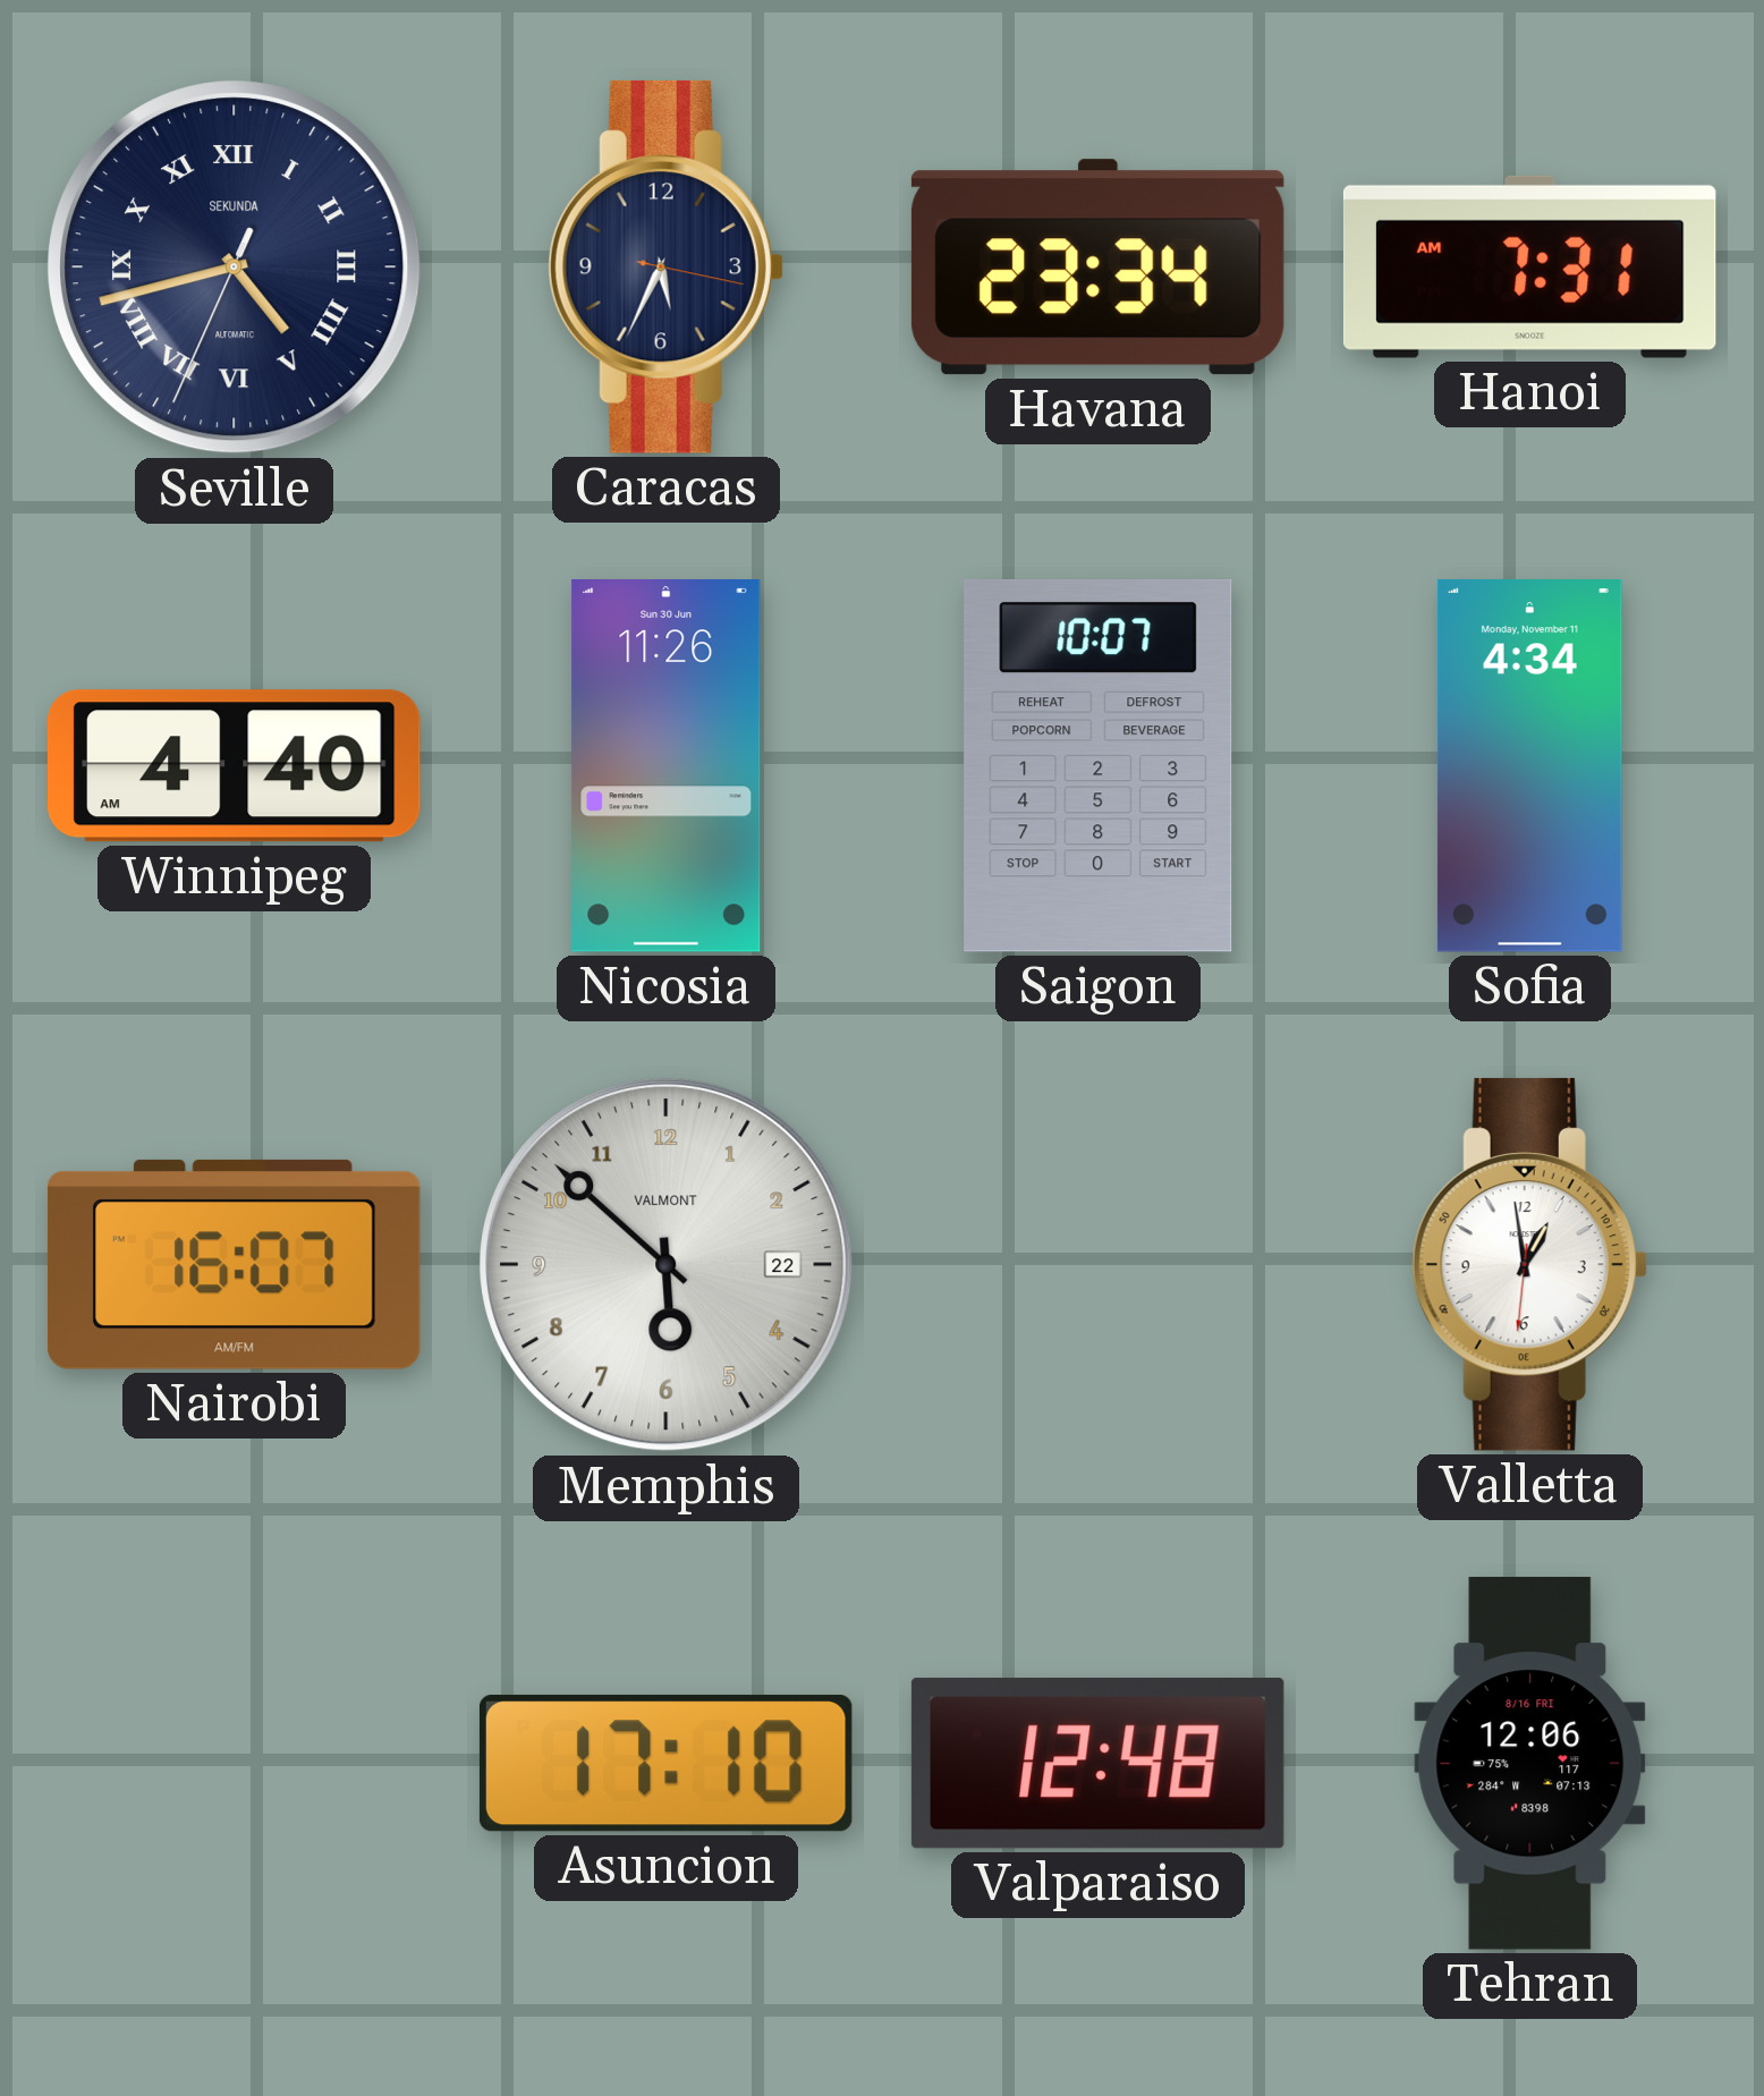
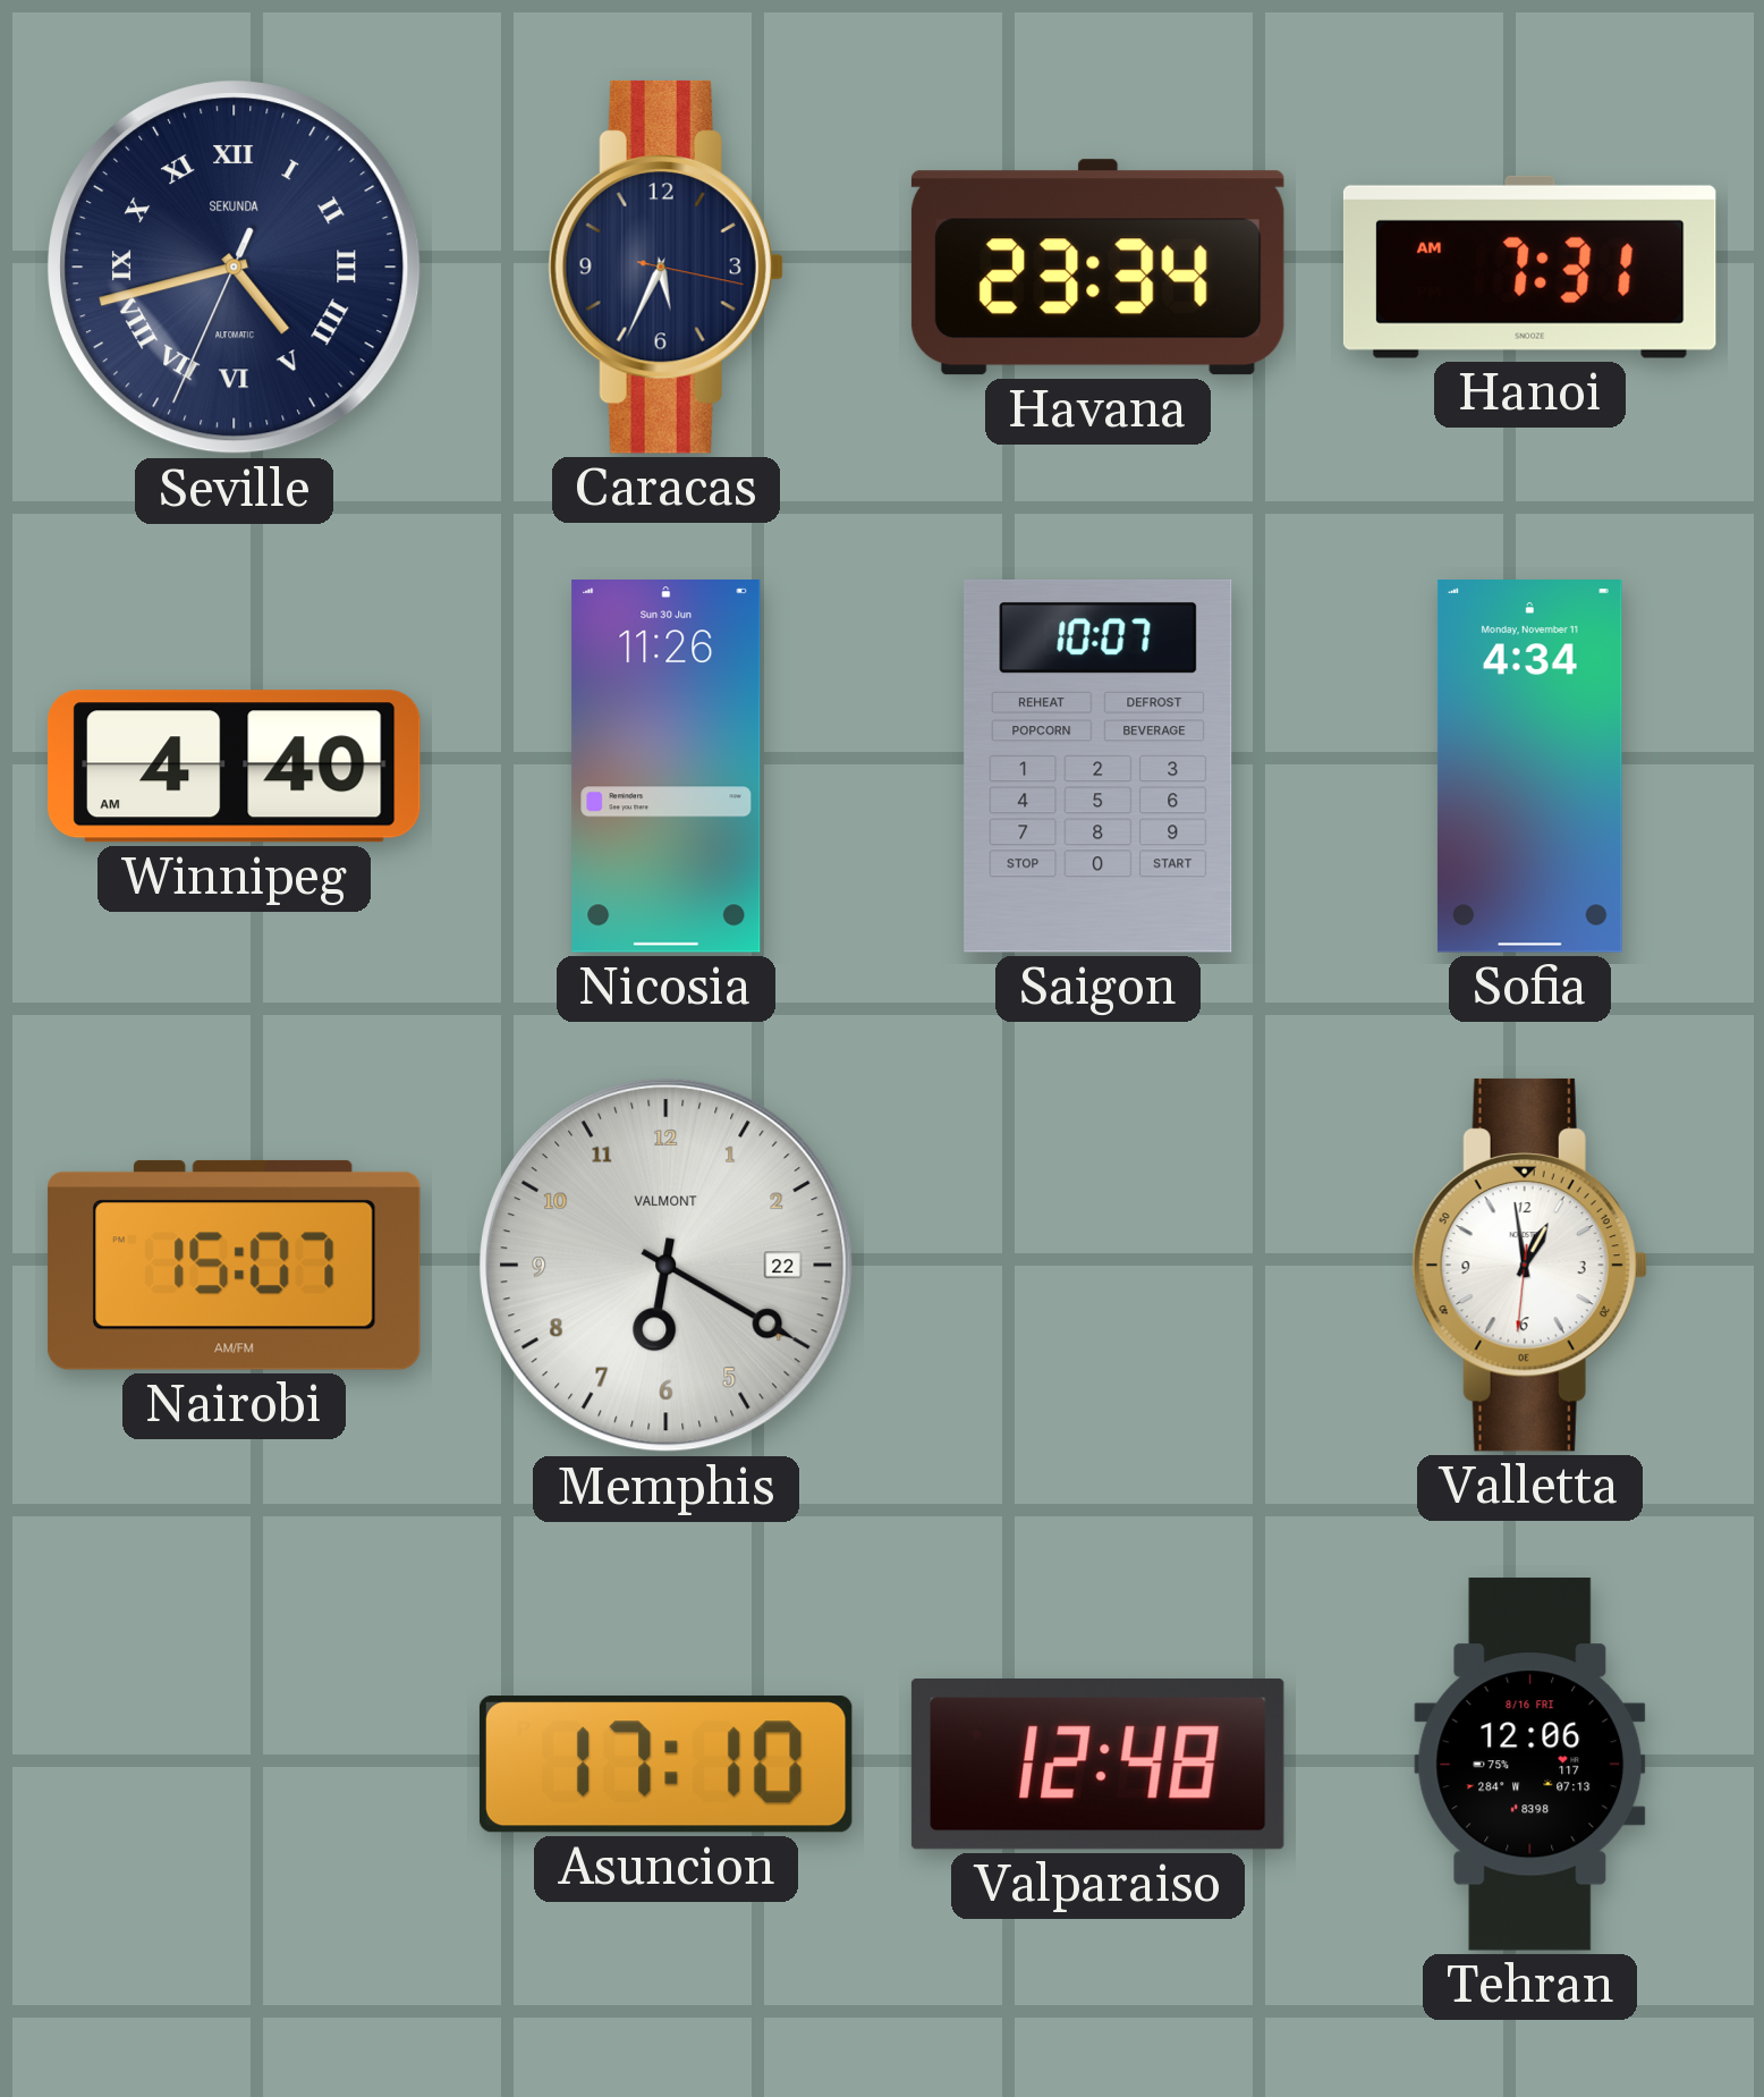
Nairobi: 16:07 -> 15:07
Memphis: 5:52 -> 6:20
